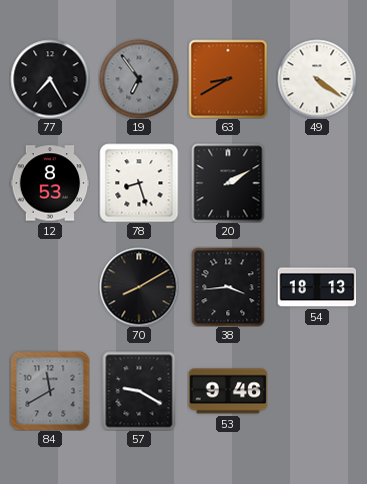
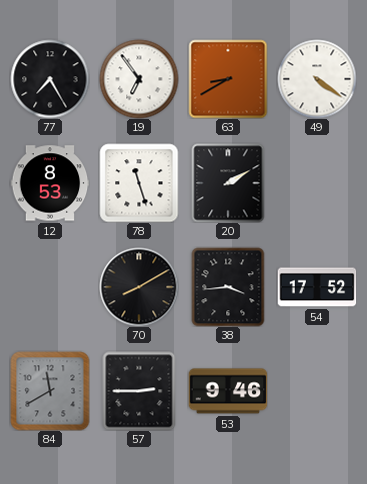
19 dial: grey -> white
78: 8:27 -> 11:27
54: 18:13 -> 17:52
57: 9:20 -> 2:45
